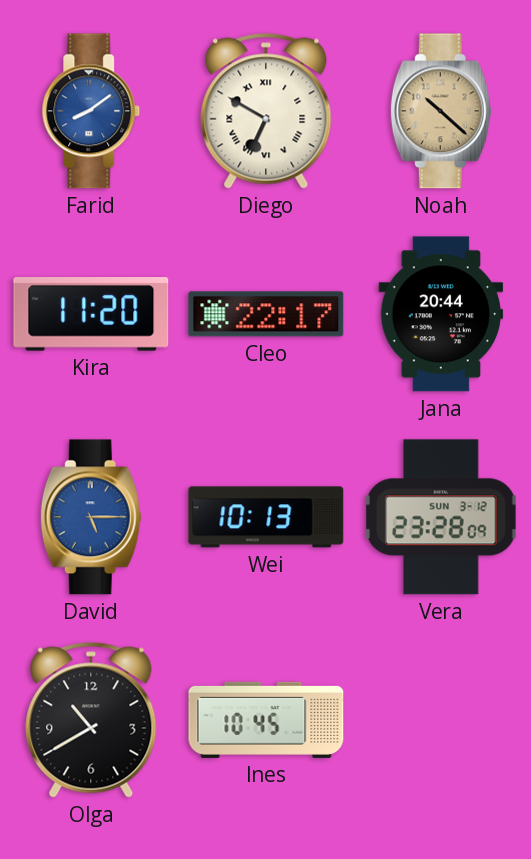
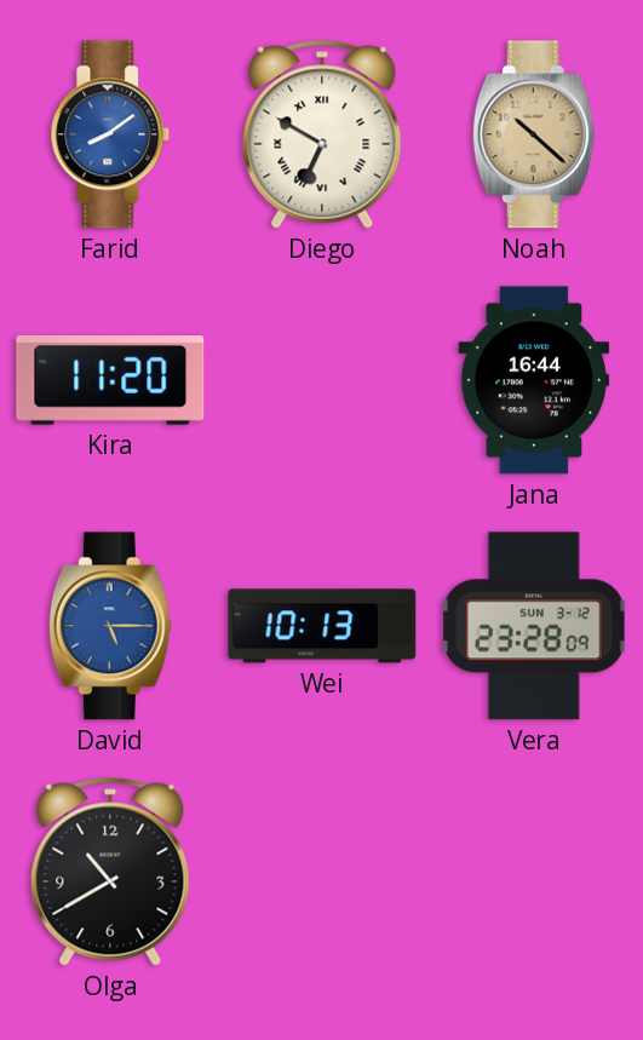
Cleo: 22:17 -> none
Jana: 20:44 -> 16:44
Ines: 10:45 -> none
